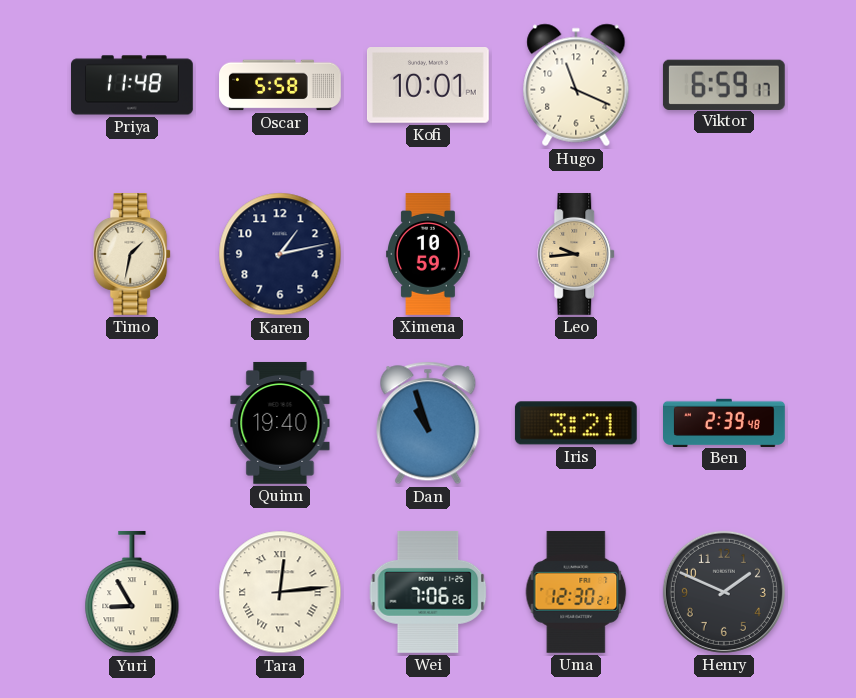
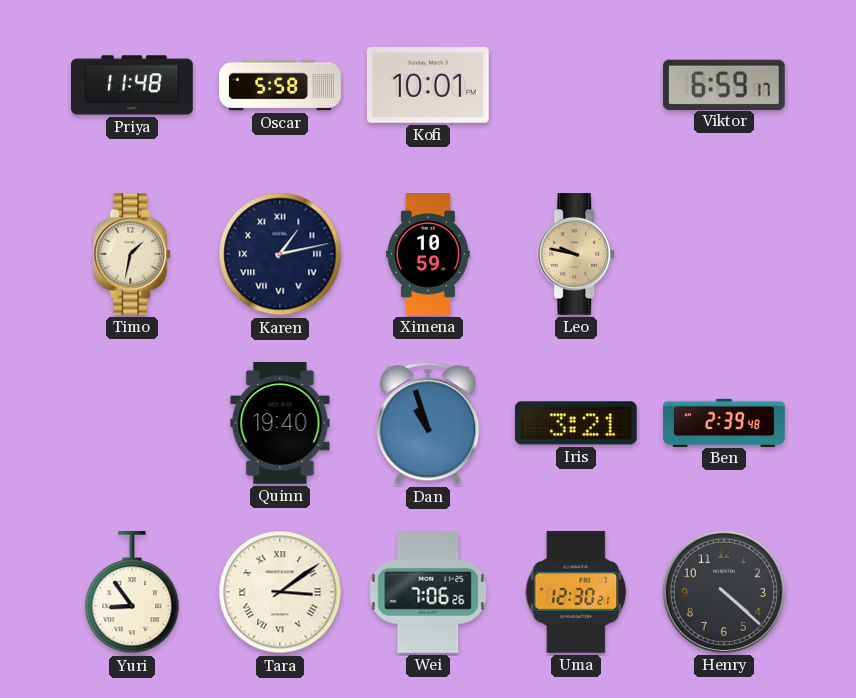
Hugo: 11:19 -> none
Karen numerals: Arabic -> Roman
Leo: 9:44 -> 9:47
Yuri: 8:55 -> 8:54
Tara: 12:14 -> 3:09
Henry: 1:49 -> 4:22
